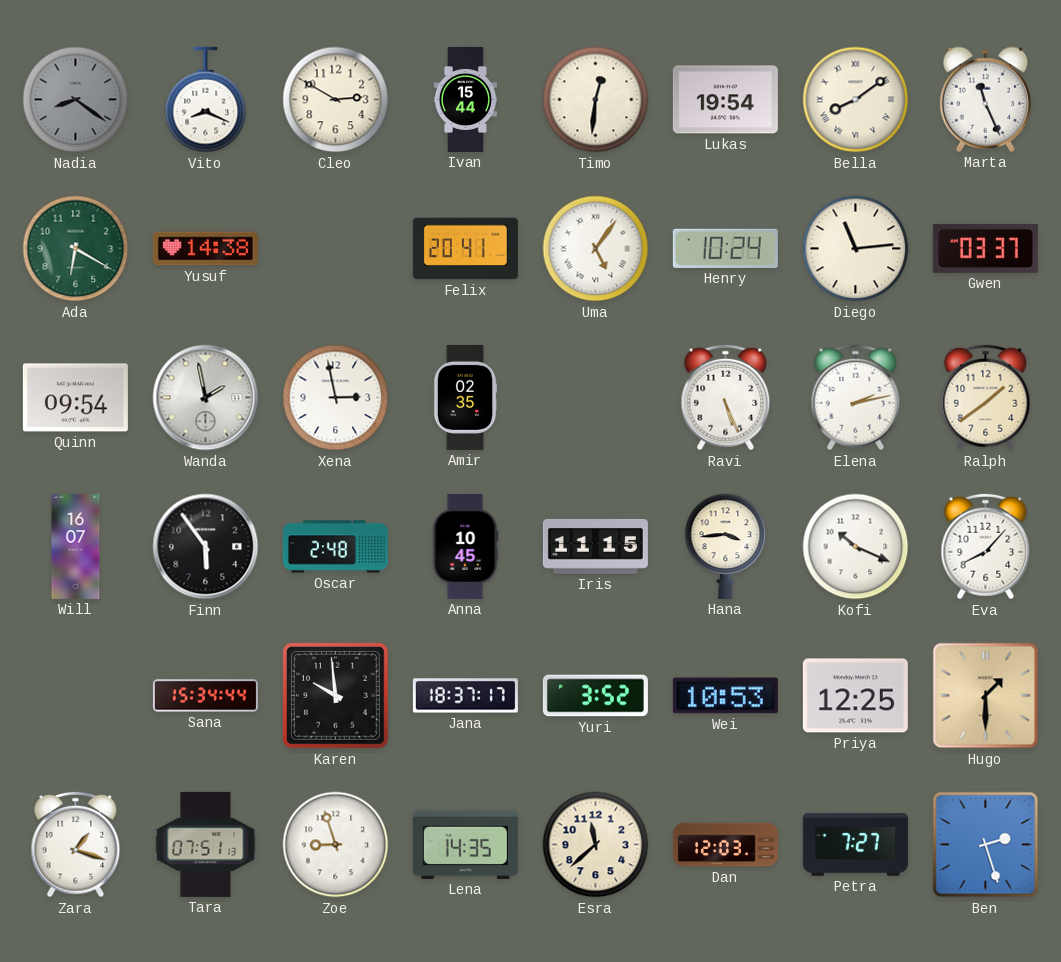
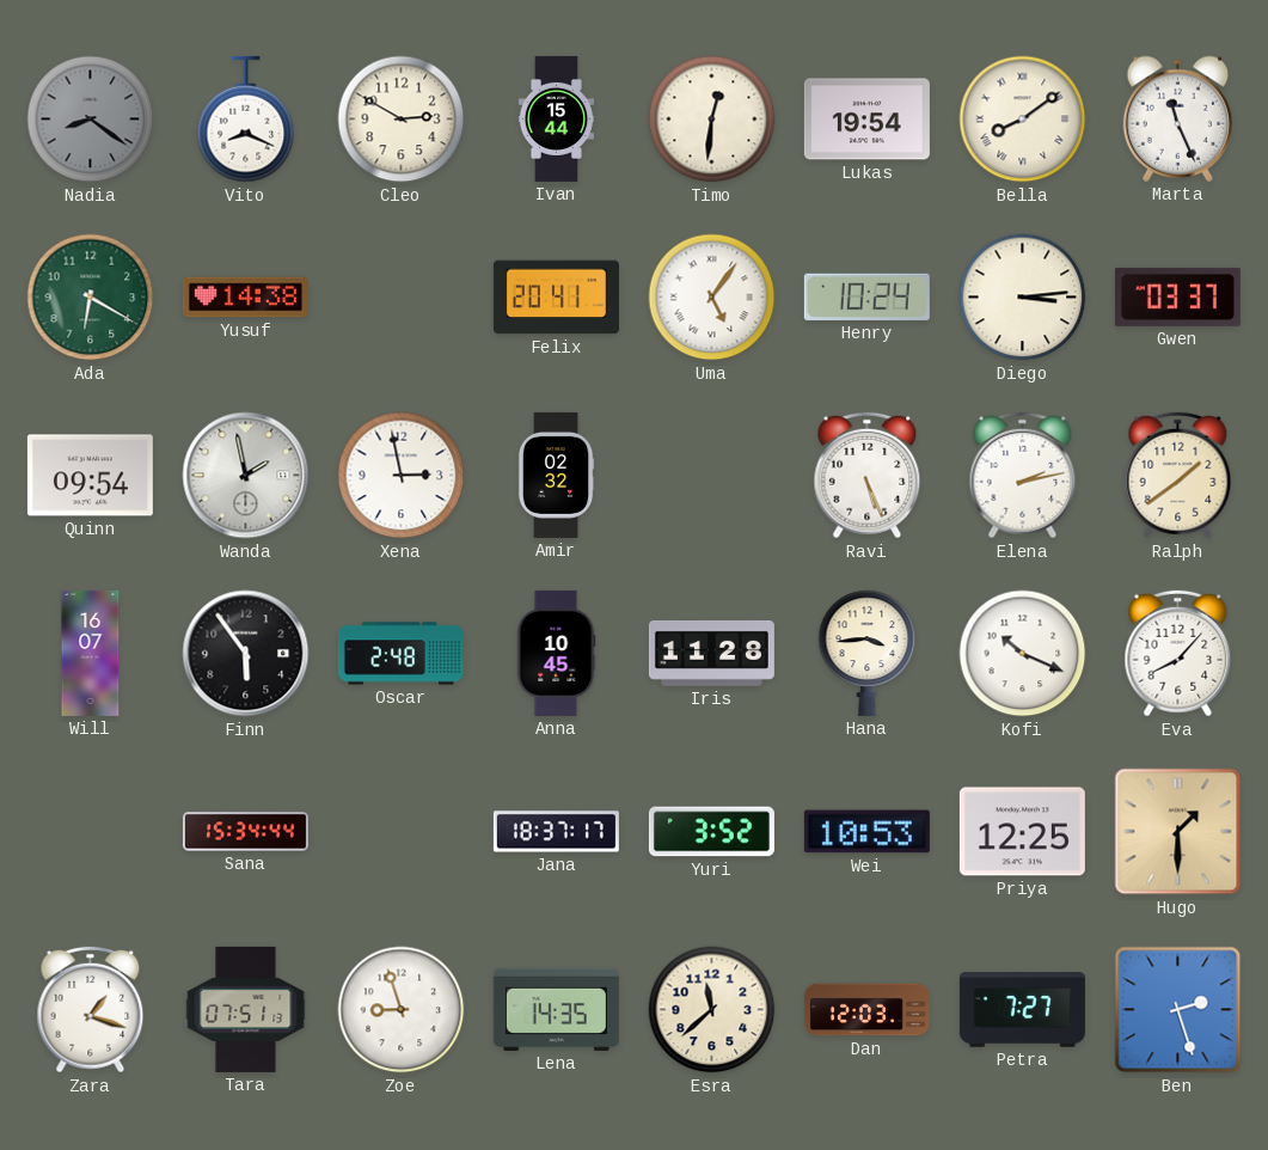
Diego: 11:14 -> 3:14
Amir: 02:35 -> 02:32
Iris: 11:15 -> 11:28
Karen: 9:59 -> none
